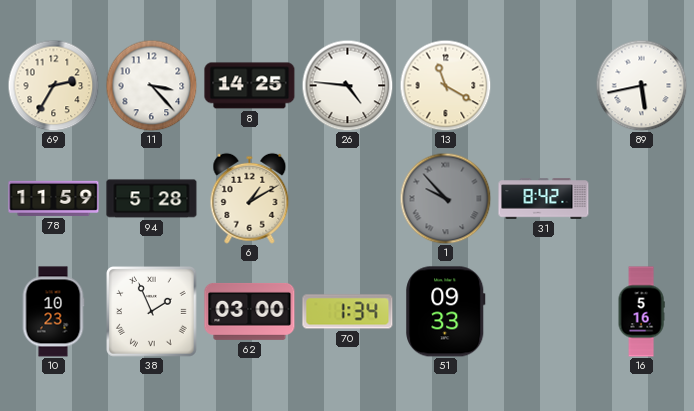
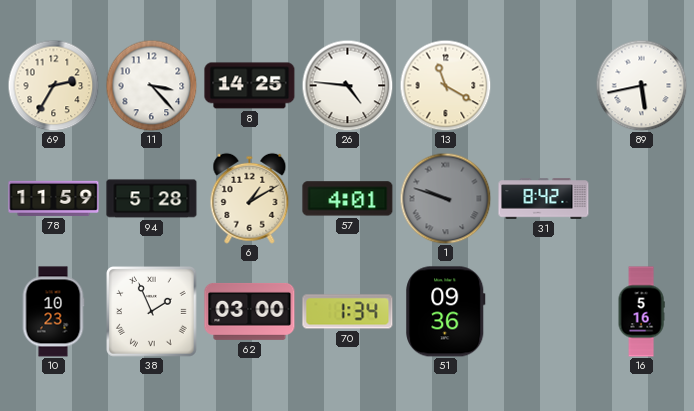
57: none -> 4:01
1: 9:53 -> 9:48
51: 09:33 -> 09:36
